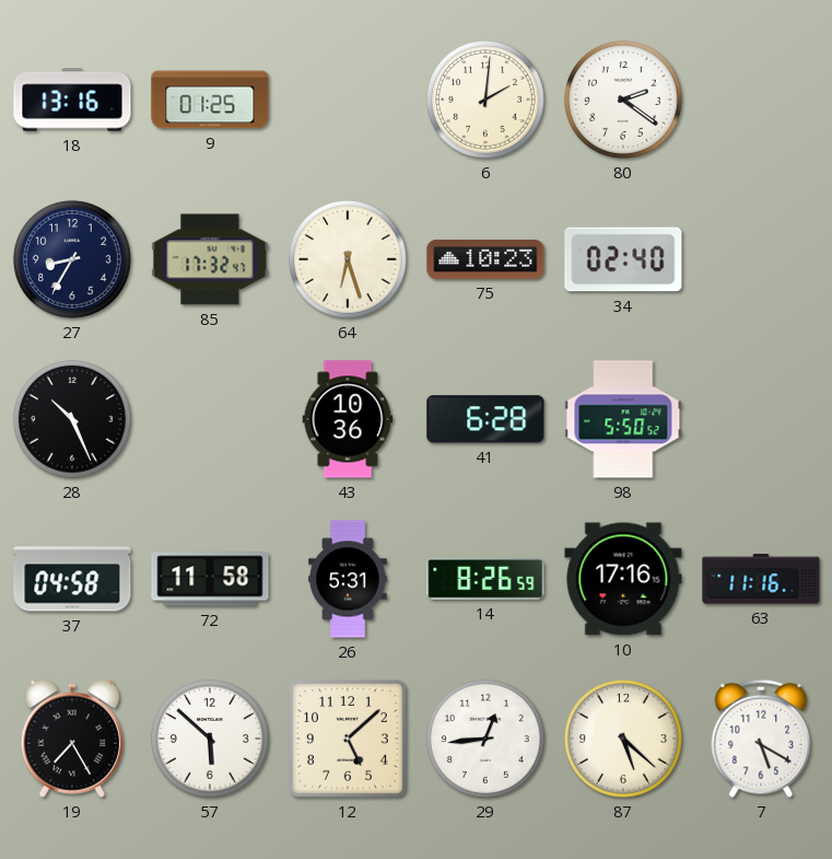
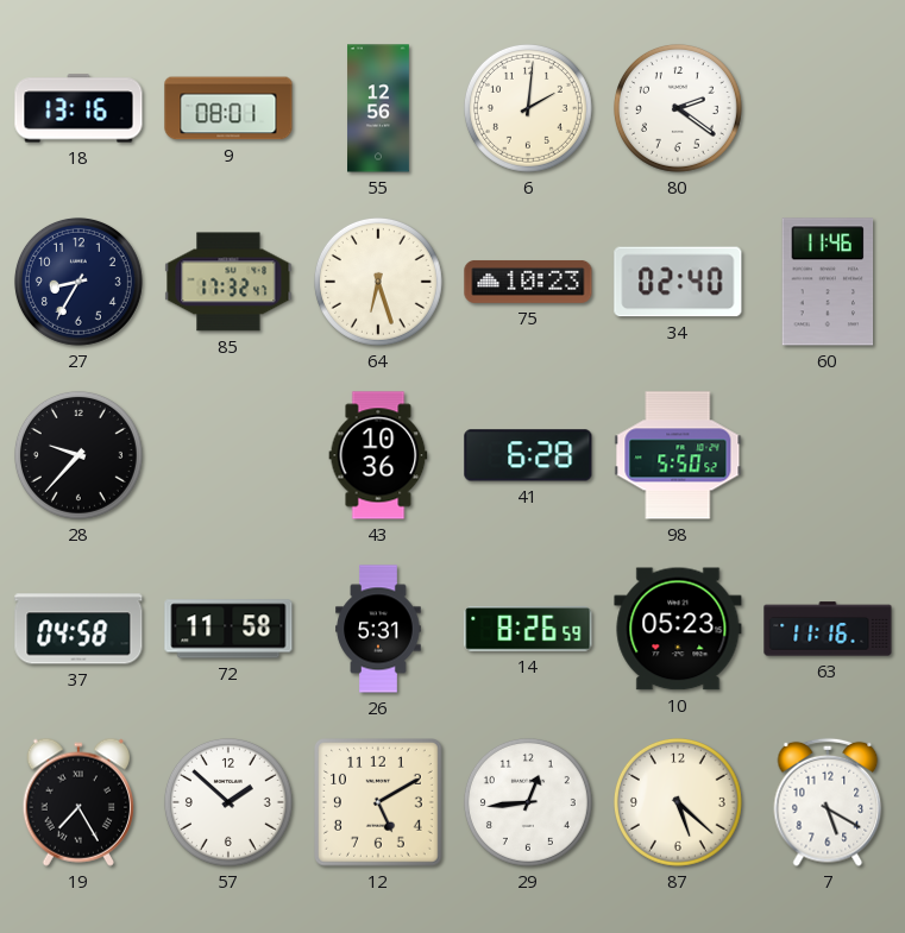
9: 01:25 -> 08:01
55: none -> 12:56
60: none -> 11:46
28: 10:26 -> 9:37
10: 17:16 -> 05:23
57: 5:52 -> 1:52
12: 5:08 -> 5:10
